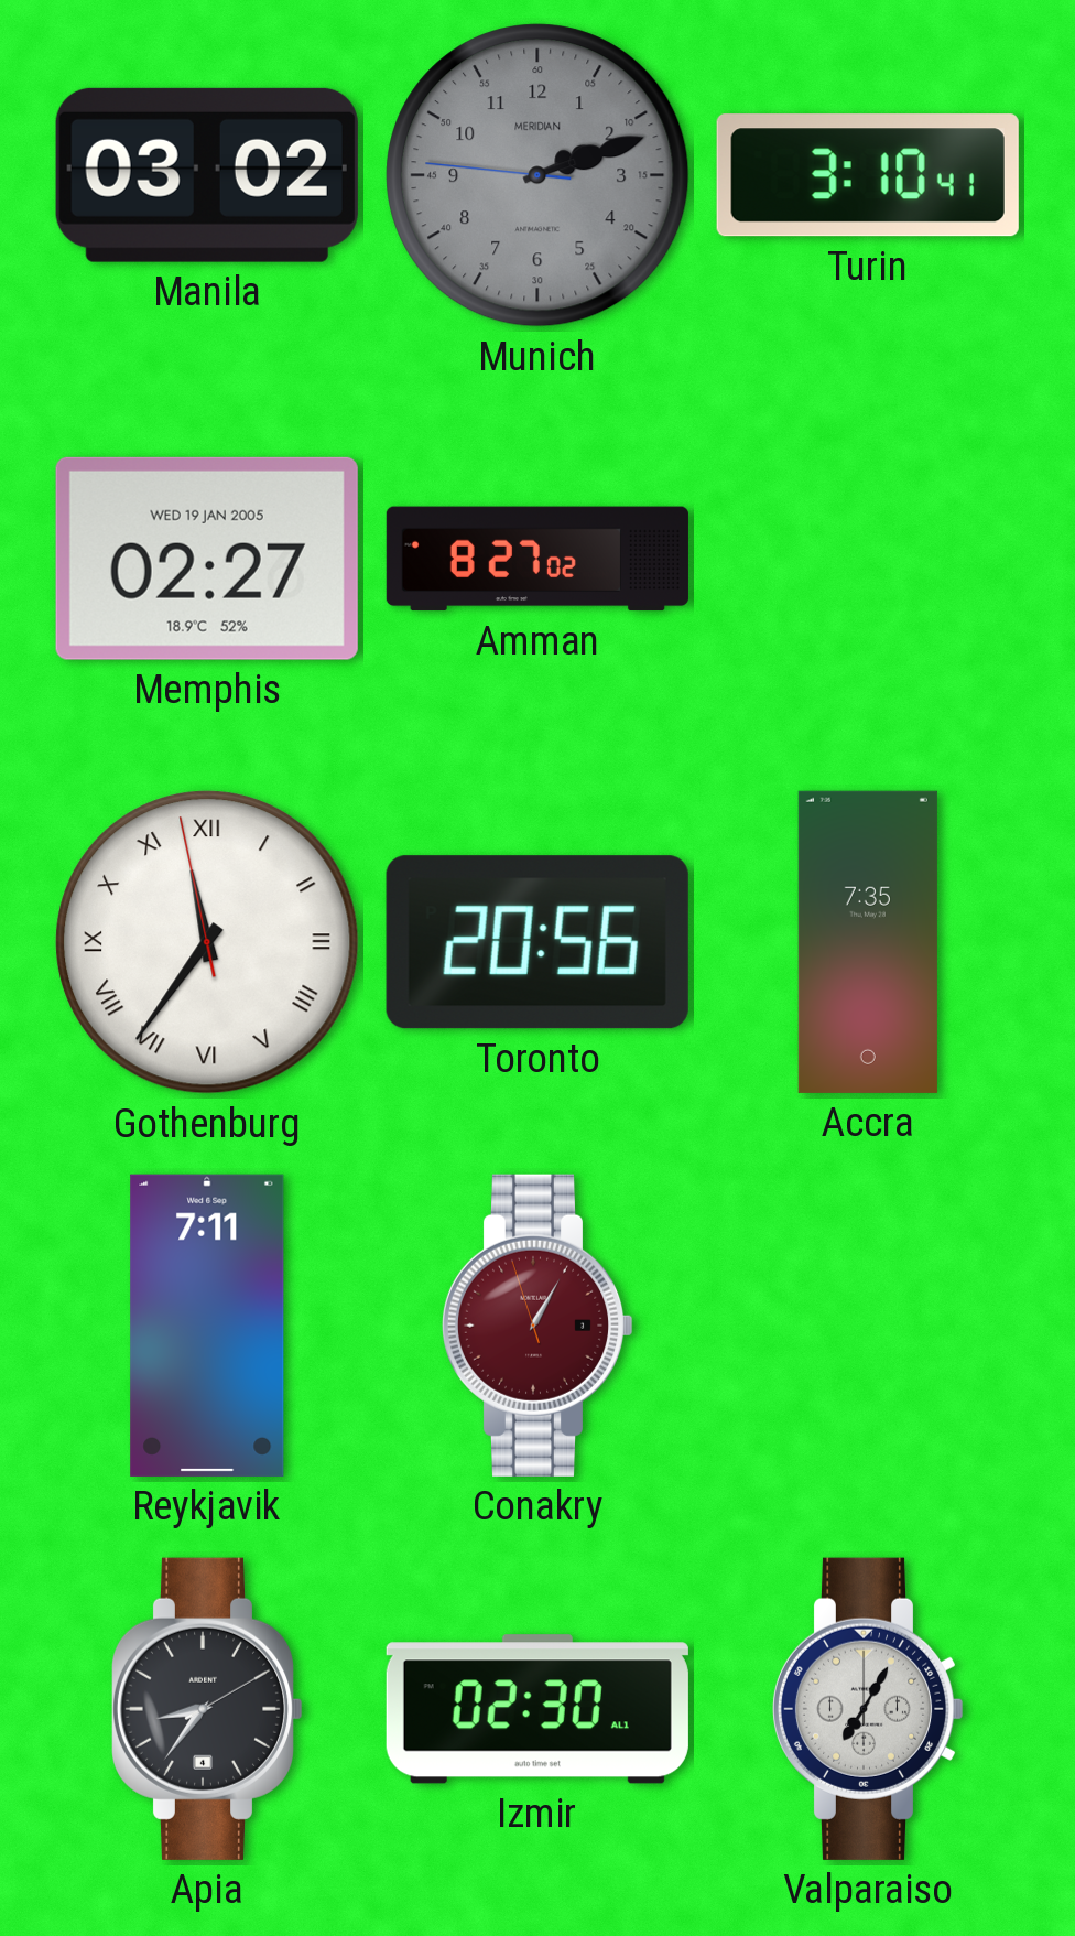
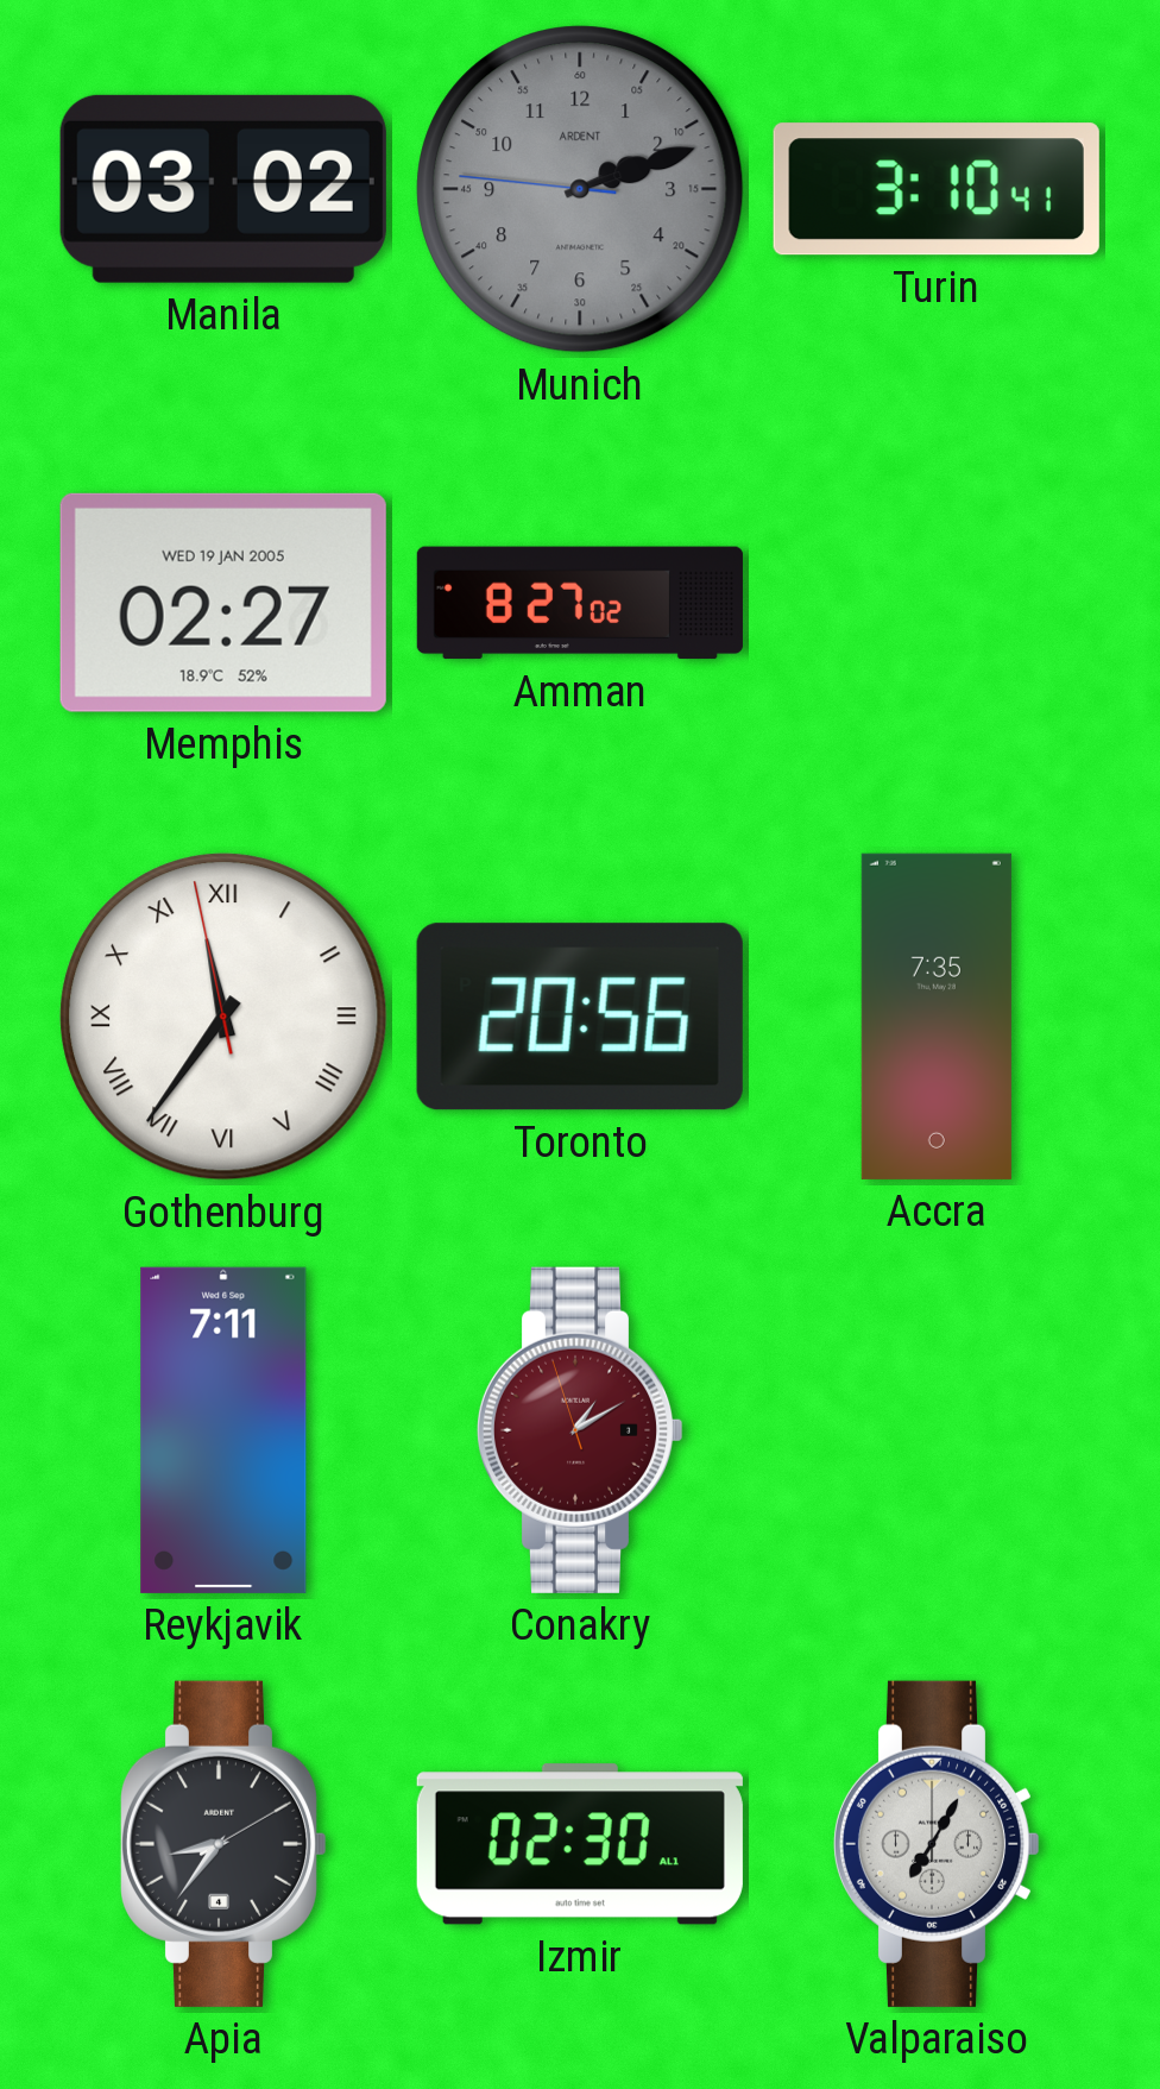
Munich brand: MERIDIAN -> ARDENT
Conakry: 1:04 -> 1:09
